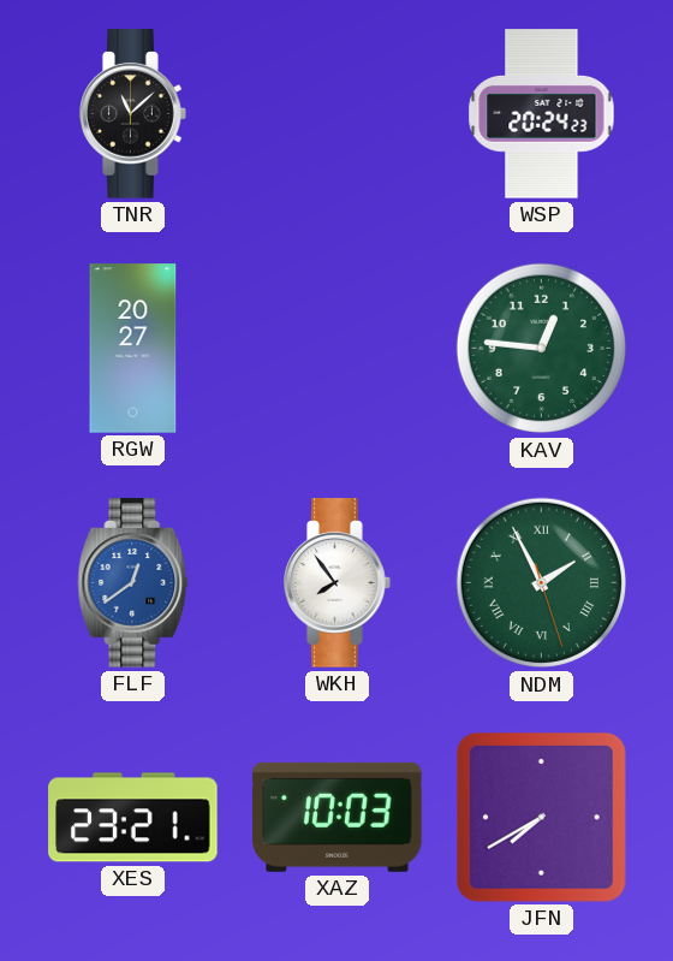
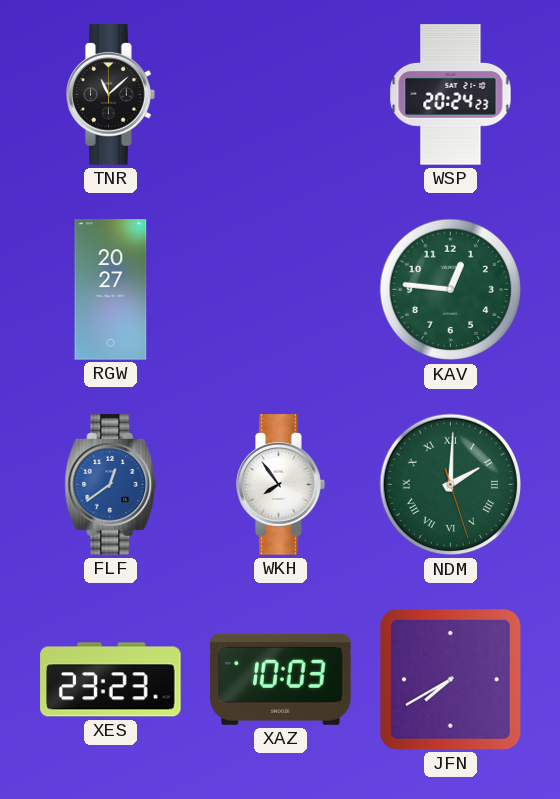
NDM: 1:55 -> 2:00
XES: 23:21 -> 23:23
